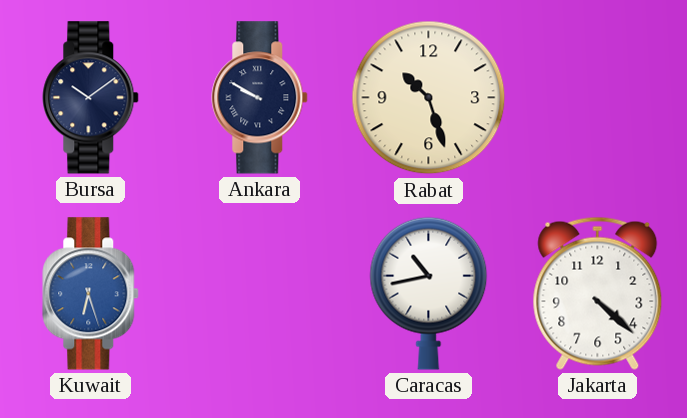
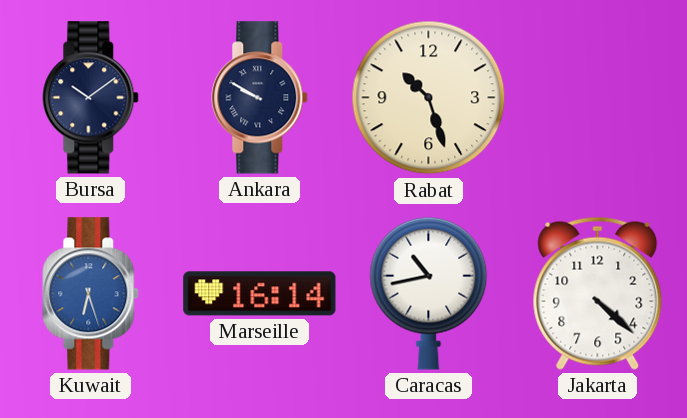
Marseille: none -> 16:14
